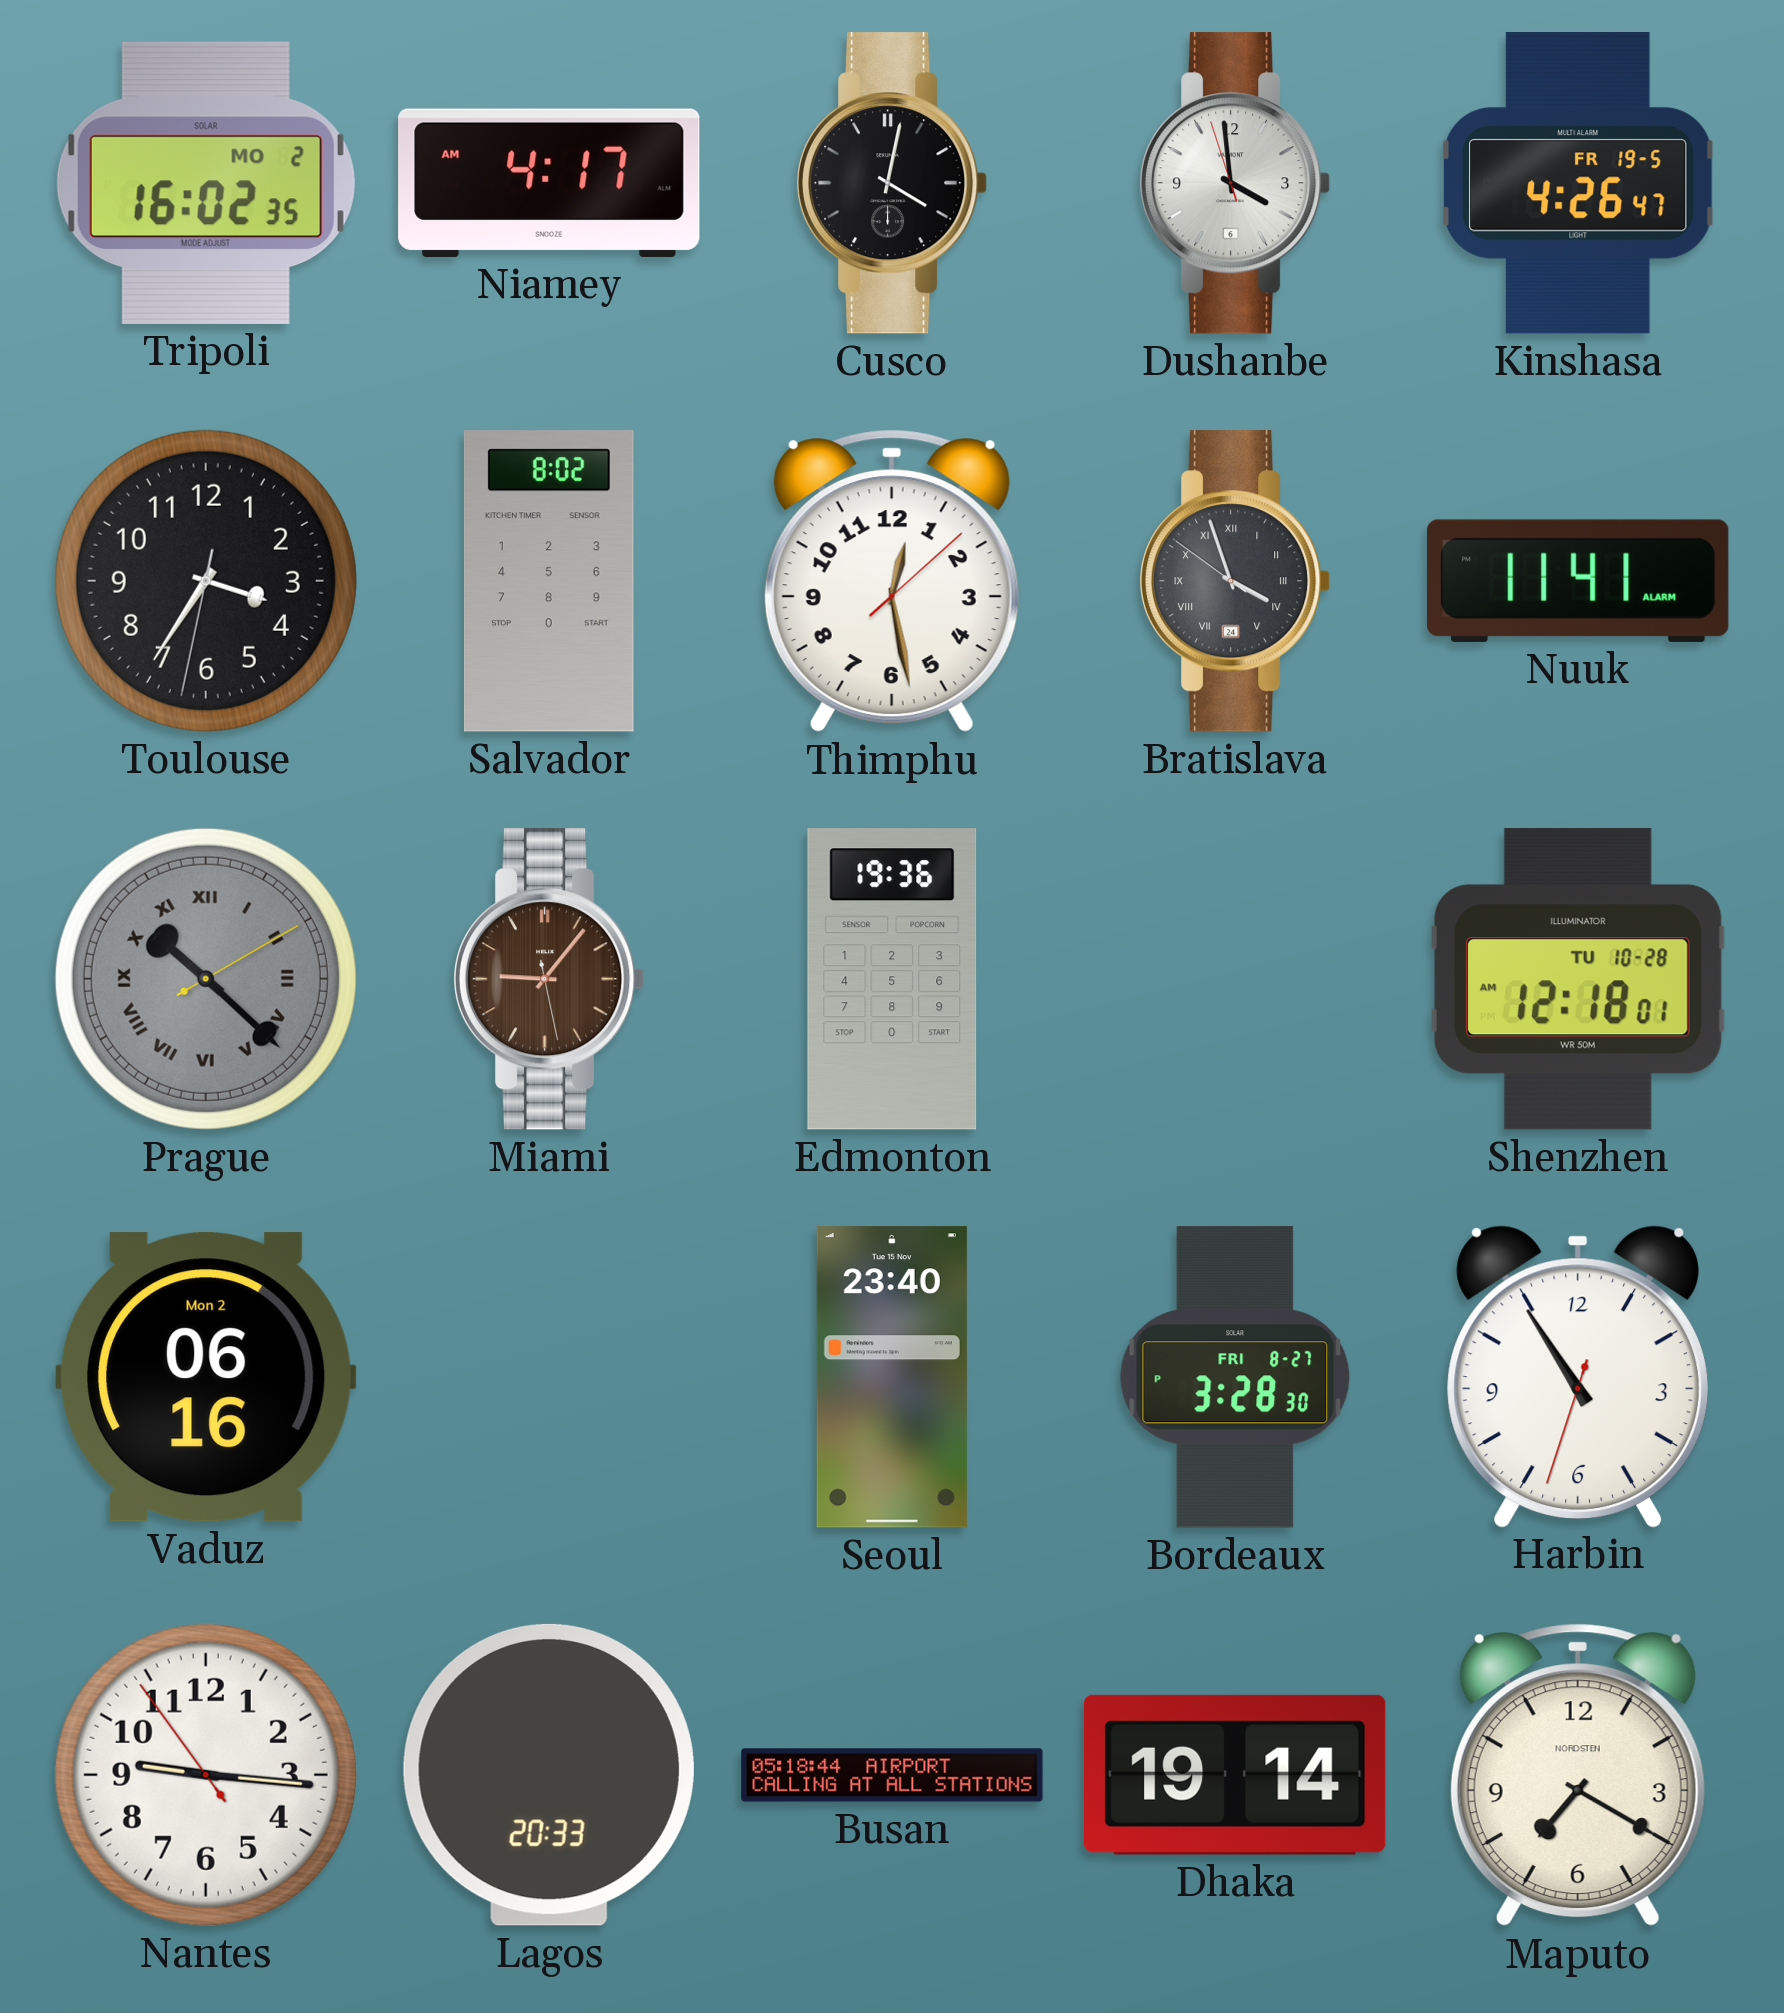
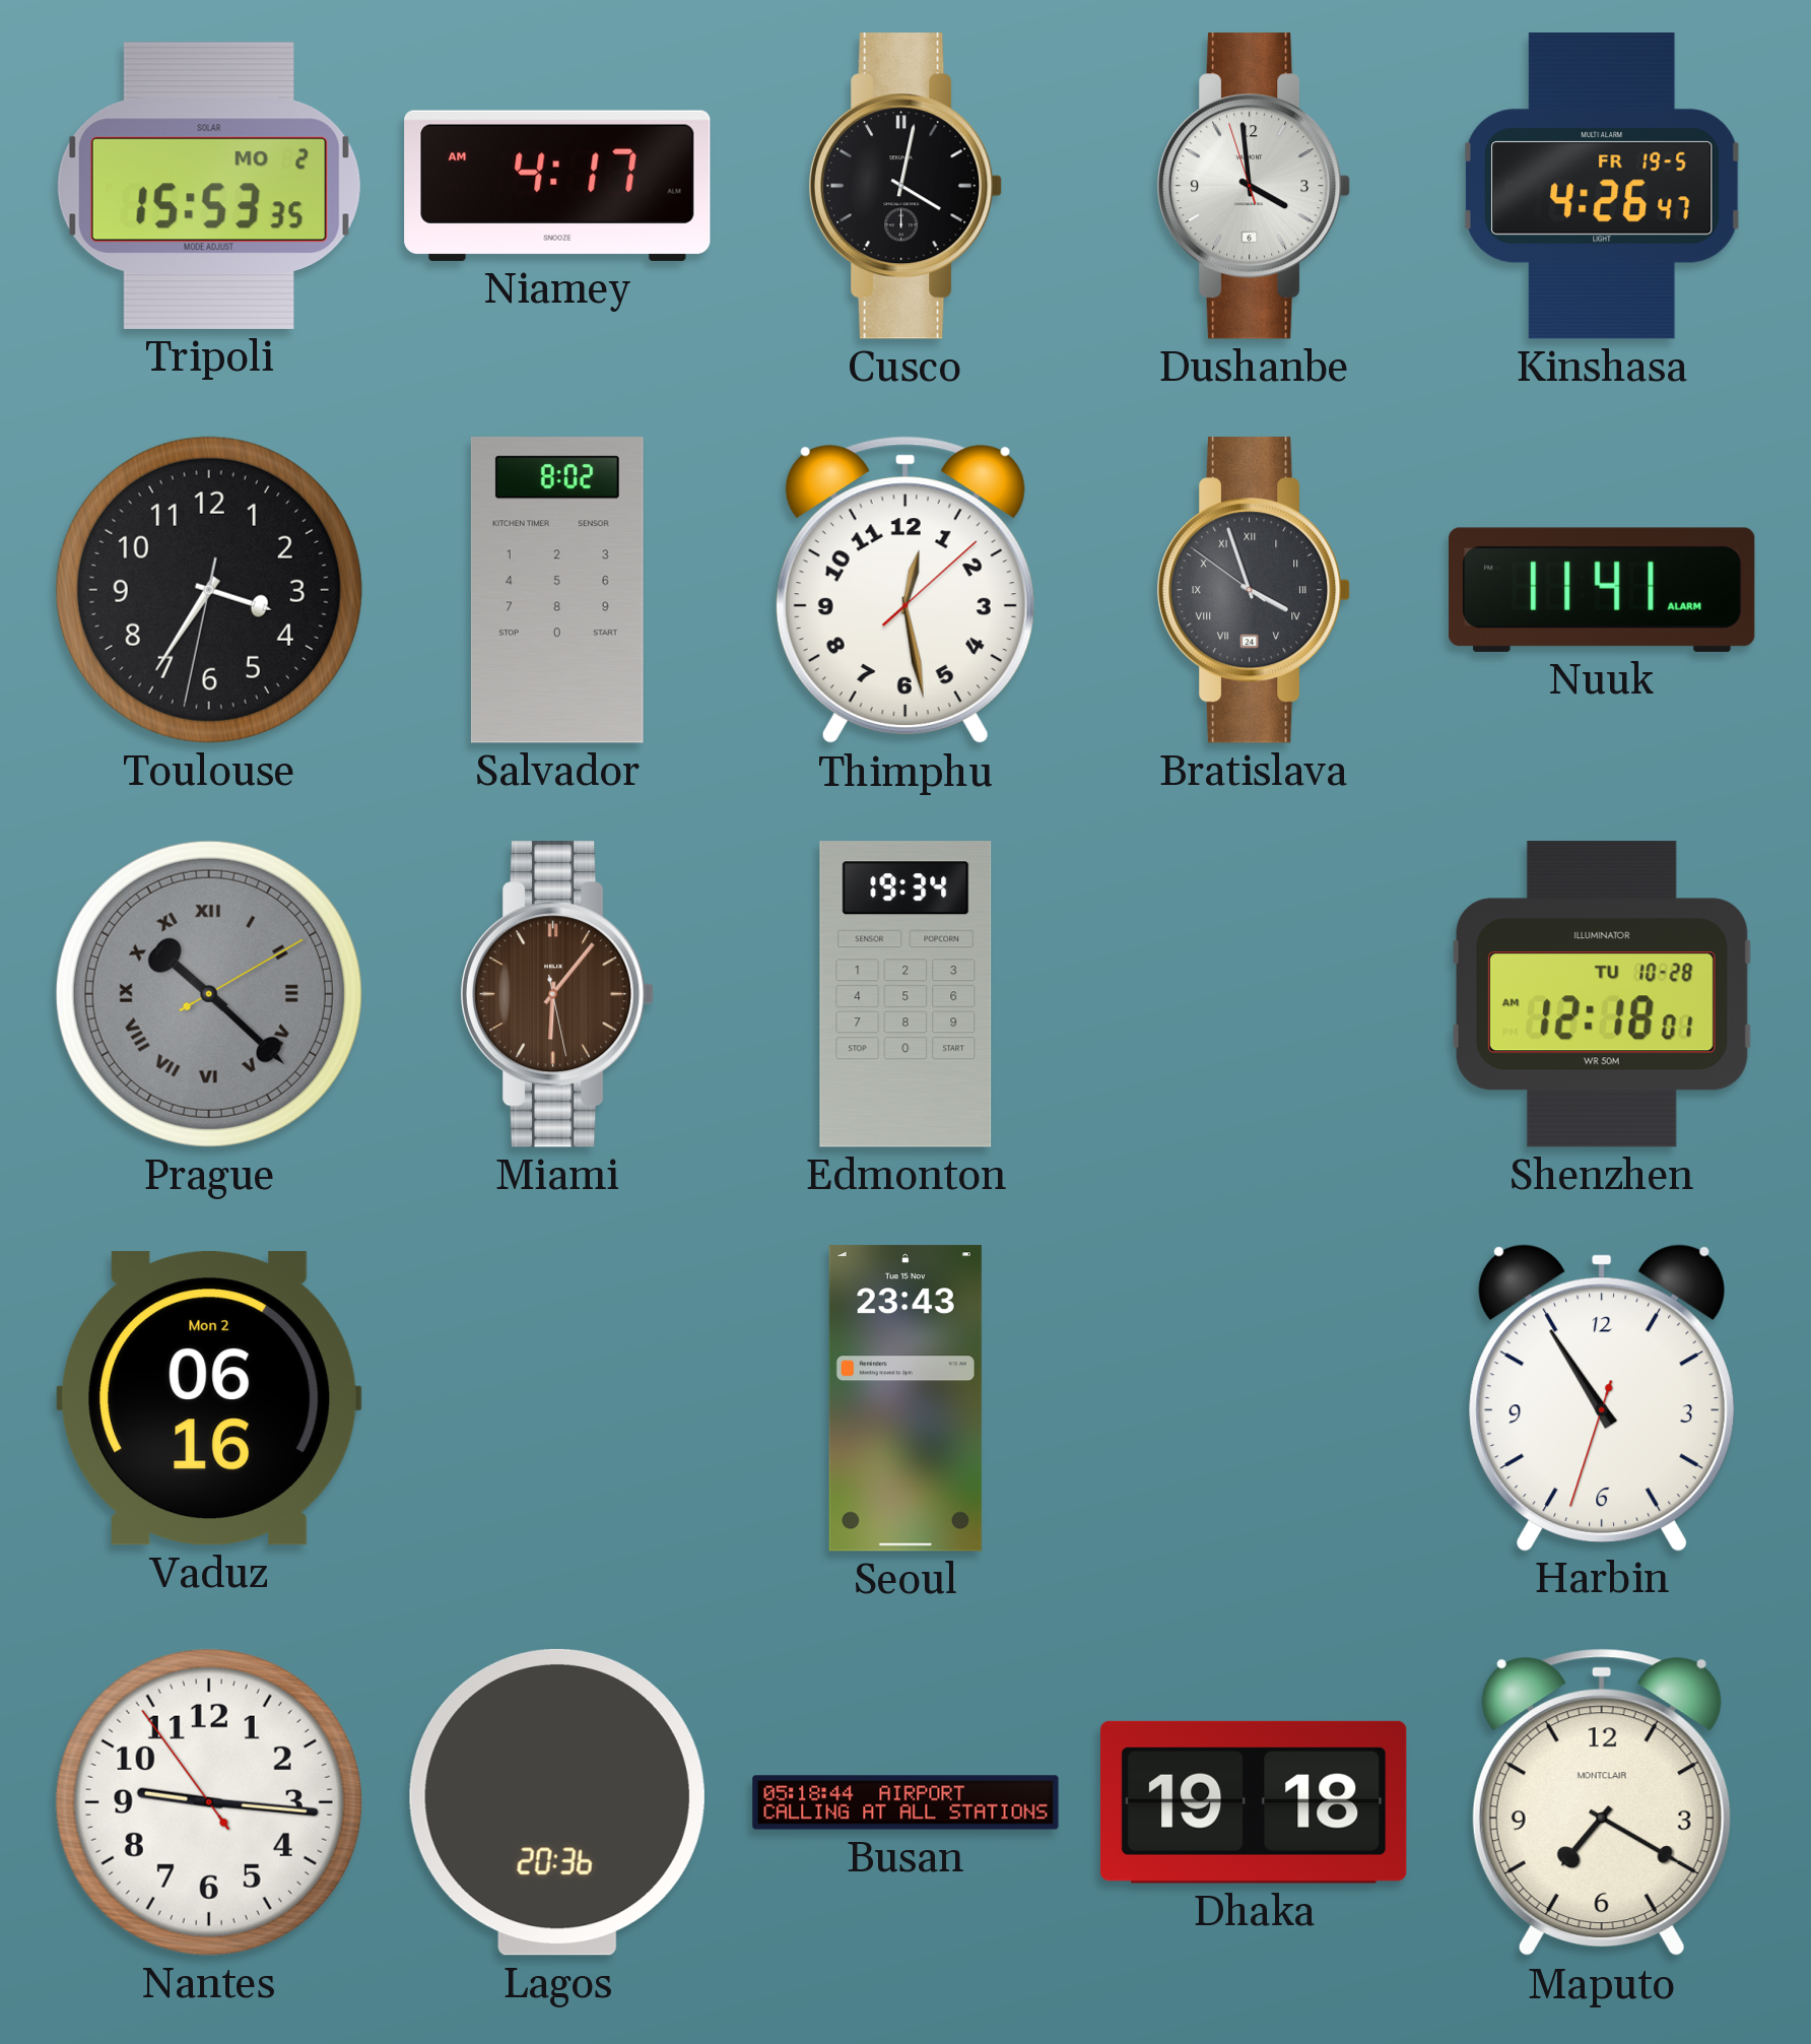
Tripoli: 16:02 -> 15:53
Miami: 9:06 -> 6:06
Edmonton: 19:36 -> 19:34
Seoul: 23:40 -> 23:43
Bordeaux: 3:28 -> none
Lagos: 20:33 -> 20:36
Dhaka: 19:14 -> 19:18
Maputo brand: NORDSTEN -> MONTCLAIR
